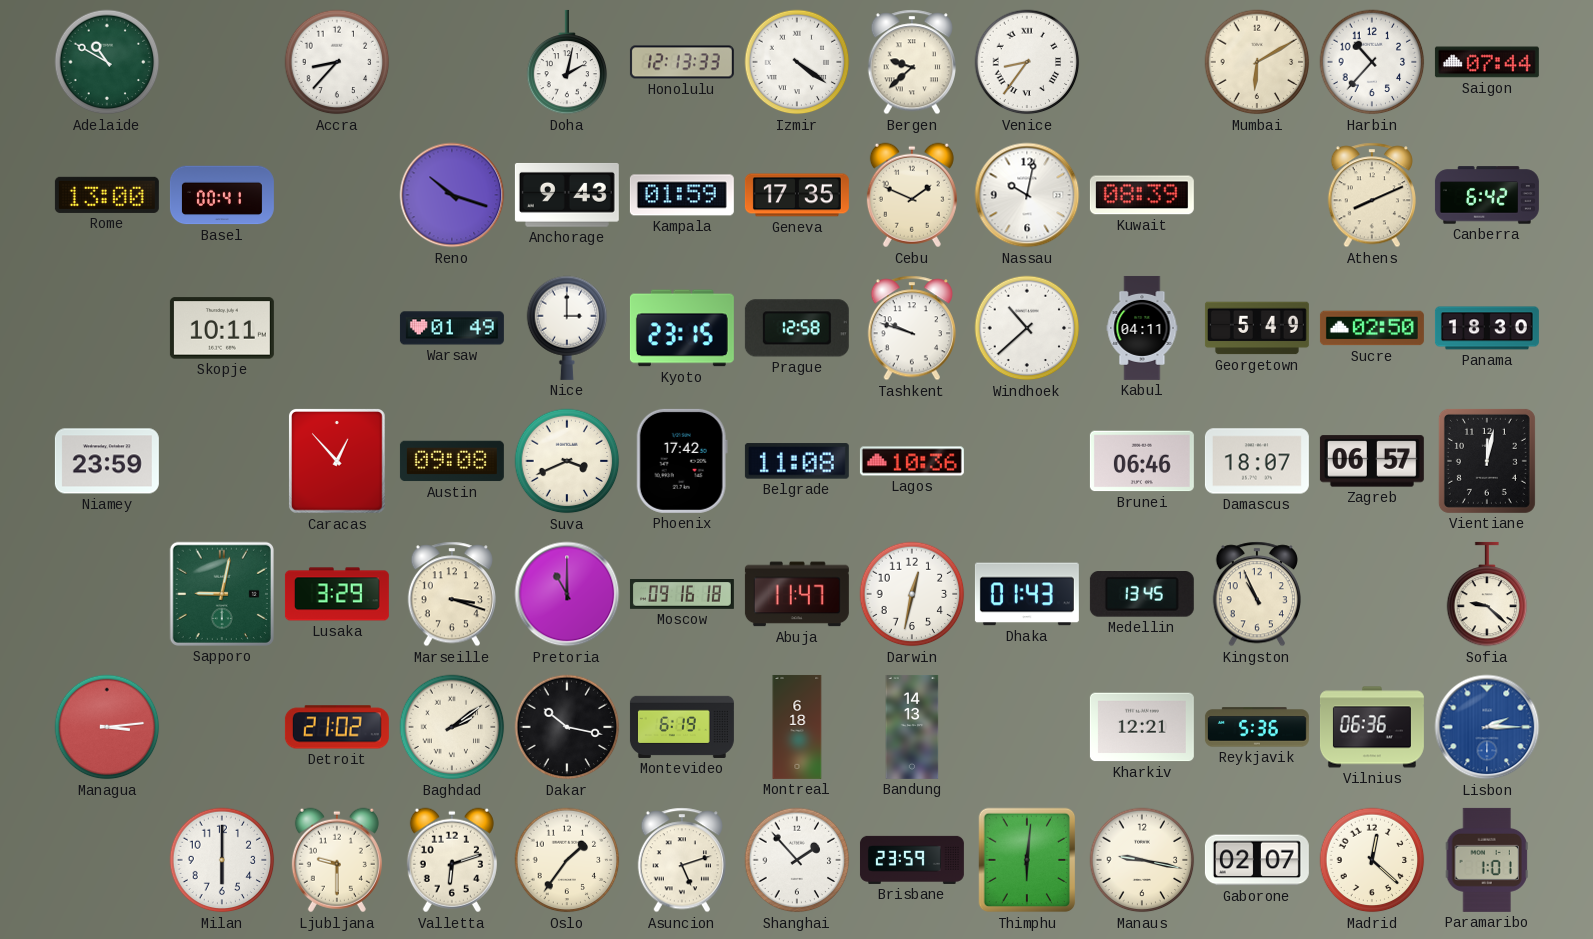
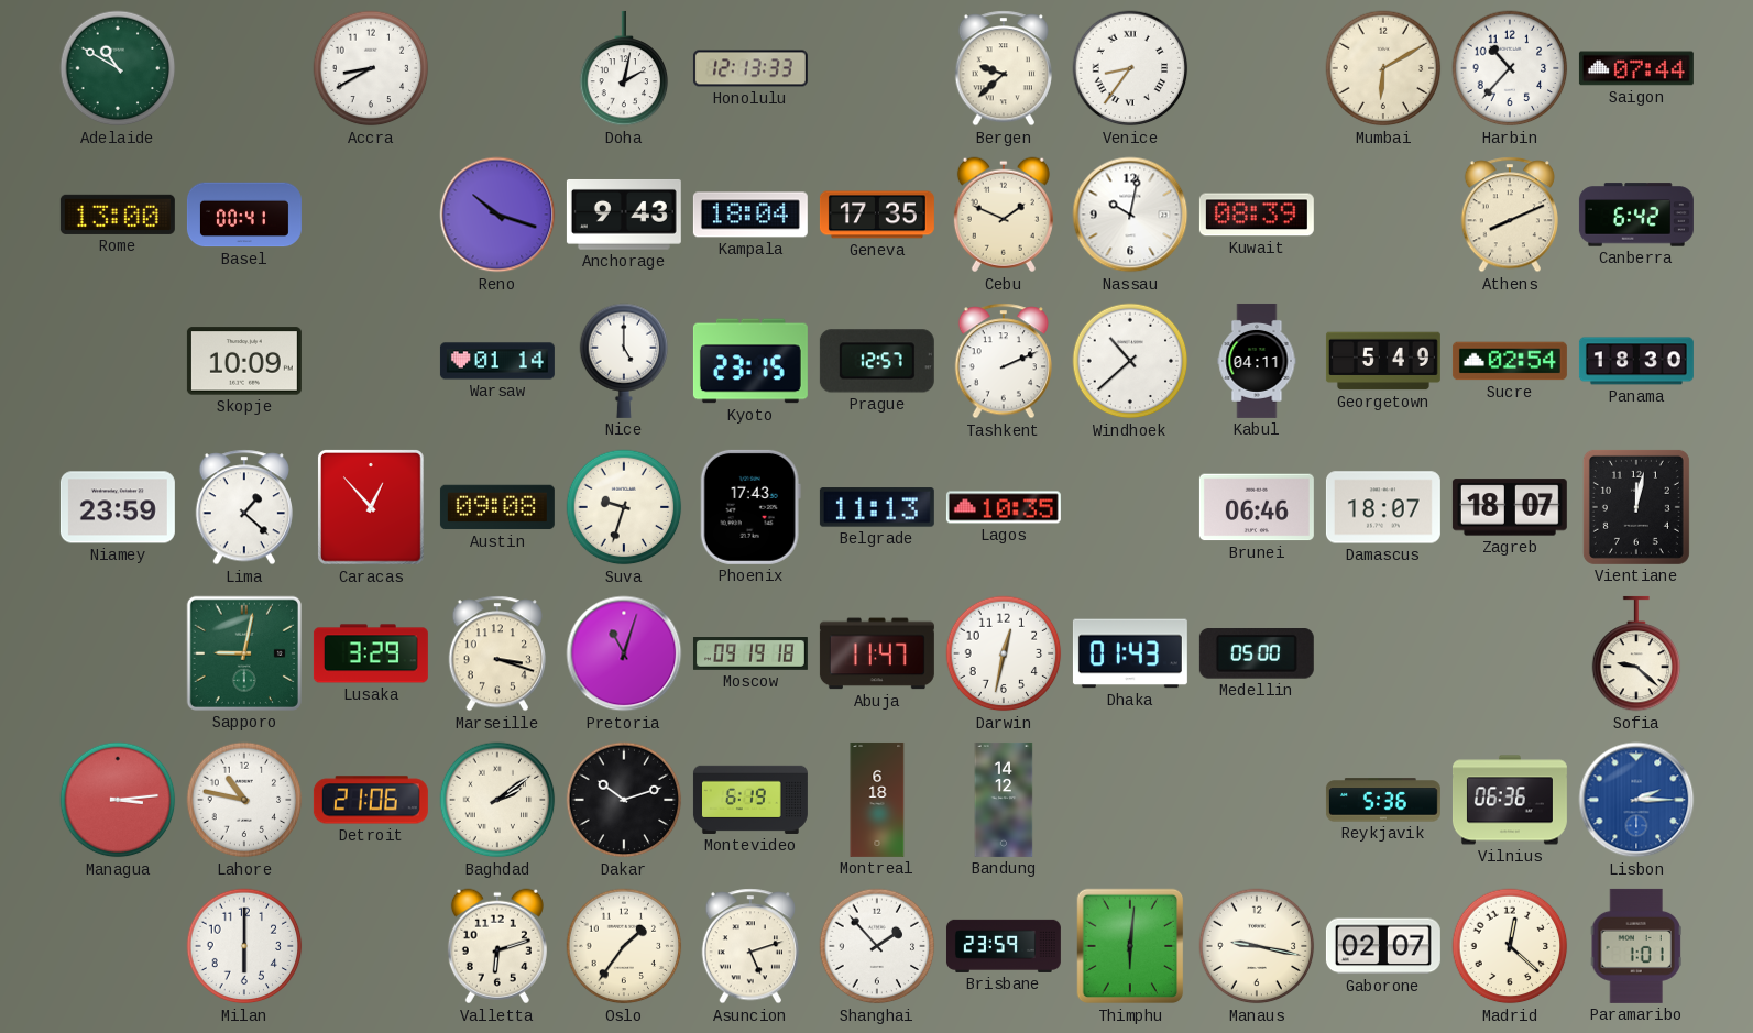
Accra: 8:37 -> 8:40
Izmir: 4:21 -> none
Kampala: 01:59 -> 18:04
Skopje: 10:11 -> 10:09
Warsaw: 01:49 -> 01:14
Nice: 3:00 -> 5:00
Prague: 12:58 -> 12:57
Tashkent: 9:48 -> 2:11
Sucre: 02:50 -> 02:54
Lima: none -> 1:22
Suva: 3:41 -> 9:33
Phoenix: 17:42 -> 17:43
Belgrade: 11:08 -> 11:13
Lagos: 10:36 -> 10:35
Zagreb: 06:57 -> 18:07
Pretoria: 11:00 -> 11:03
Moscow: 09:16 -> 09:19
Medellin: 13:45 -> 05:00
Kingston: 10:56 -> none
Lahore: none -> 10:47
Detroit: 21:02 -> 21:06
Dakar: 10:17 -> 10:12
Bandung: 14:13 -> 14:12
Kharkiv: 12:21 -> none
Ljubljana: 9:30 -> none
